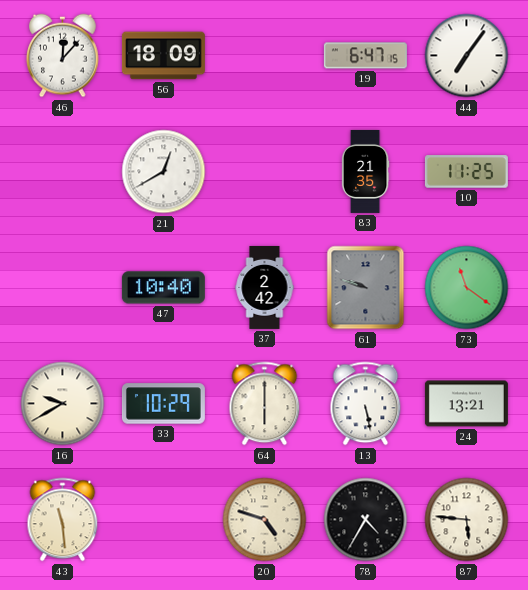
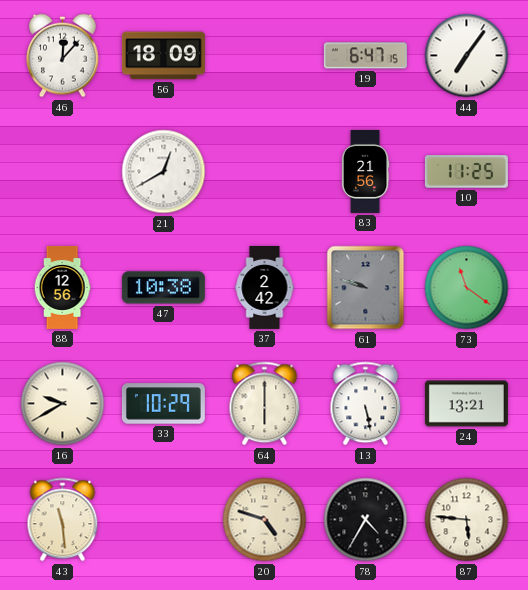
83: 21:35 -> 21:56
88: none -> 12:56
47: 10:40 -> 10:38
